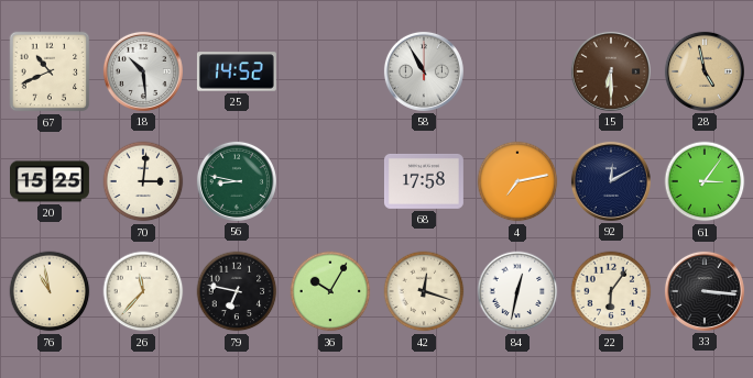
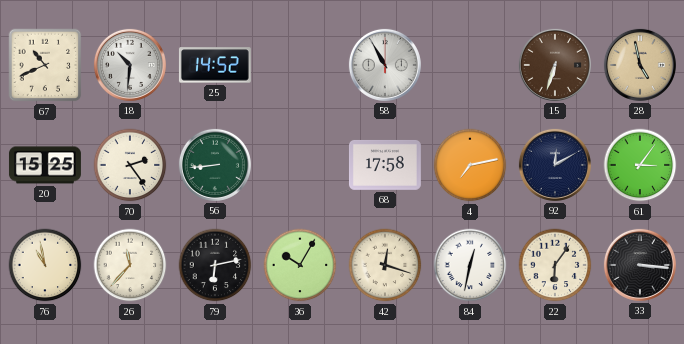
18: 10:29 -> 10:31
15: 6:30 -> 6:33
70: 3:01 -> 2:24
56: 8:47 -> 8:44
79: 6:47 -> 6:13
